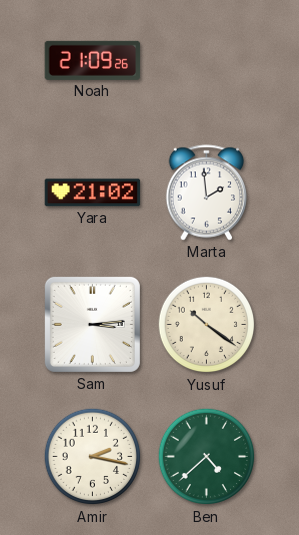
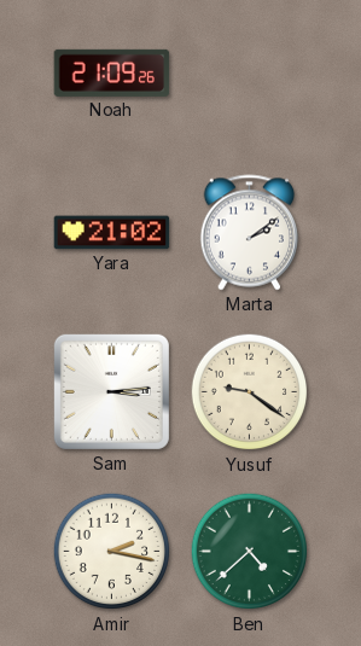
Marta: 1:59 -> 2:09
Yusuf: 10:21 -> 9:21
